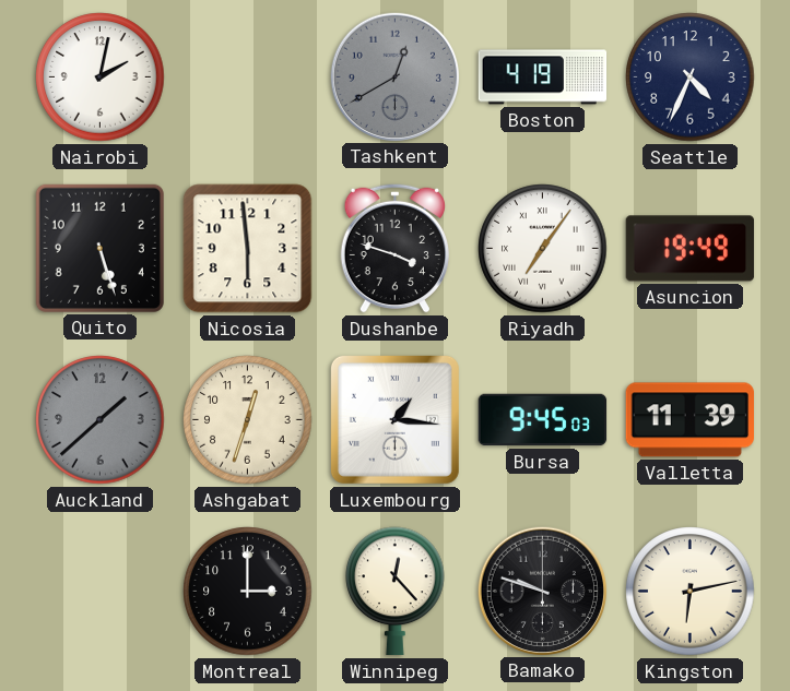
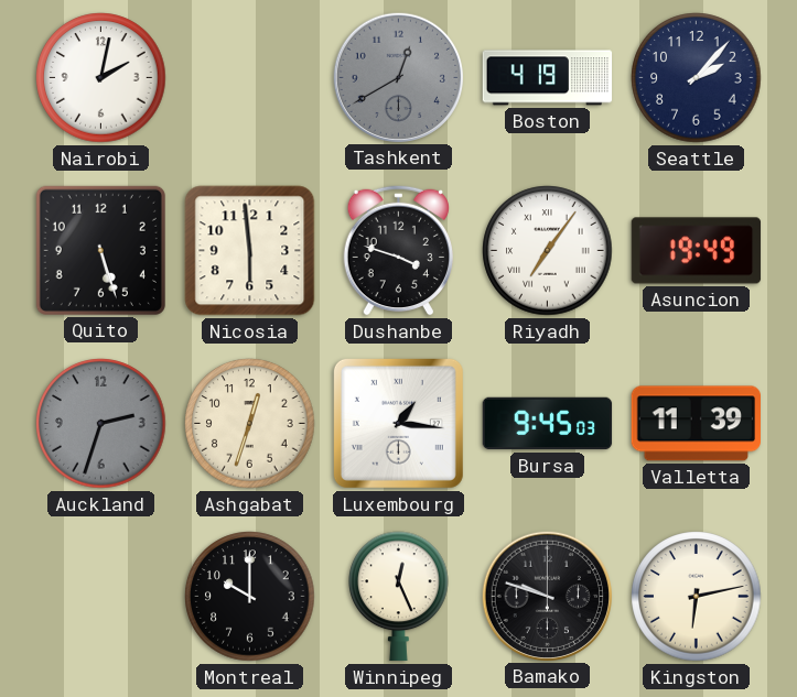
Seattle: 4:34 -> 2:07
Auckland: 1:38 -> 2:33
Montreal: 3:00 -> 10:00
Winnipeg: 12:23 -> 12:26
